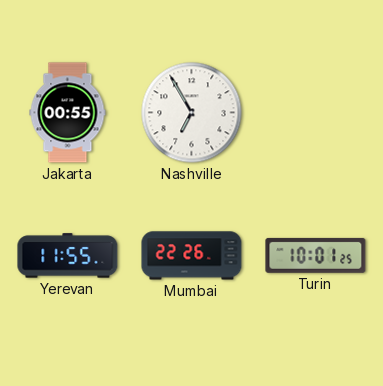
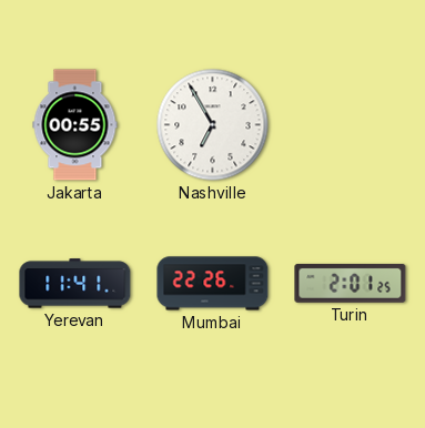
Yerevan: 11:55 -> 11:41
Turin: 10:01 -> 2:01
